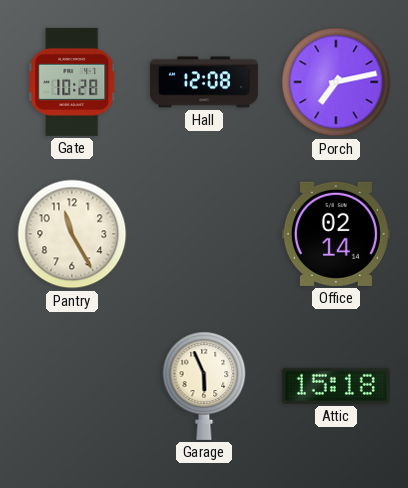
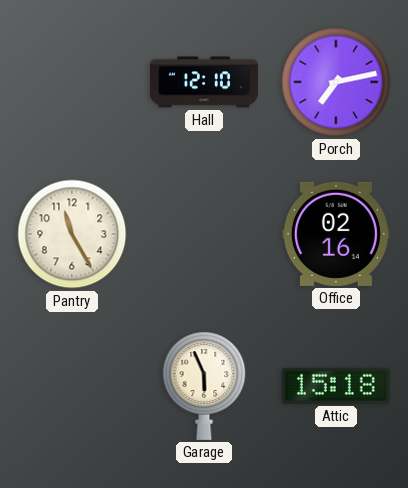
Gate: 10:28 -> none
Hall: 12:08 -> 12:10
Office: 02:14 -> 02:16
